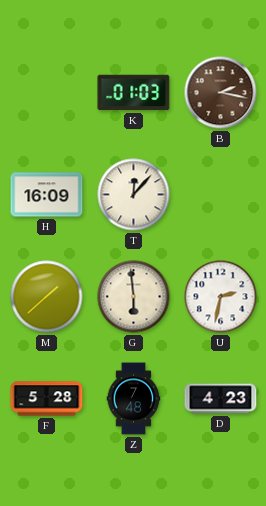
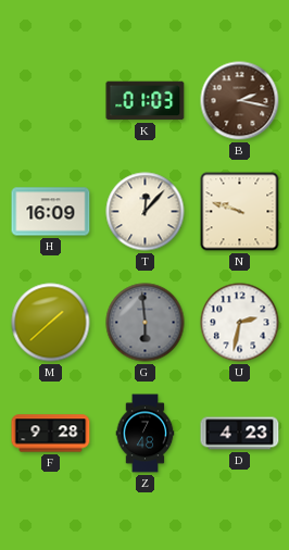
N: none -> 9:48
G dial: cream -> grey
F: 5:28 -> 9:28
